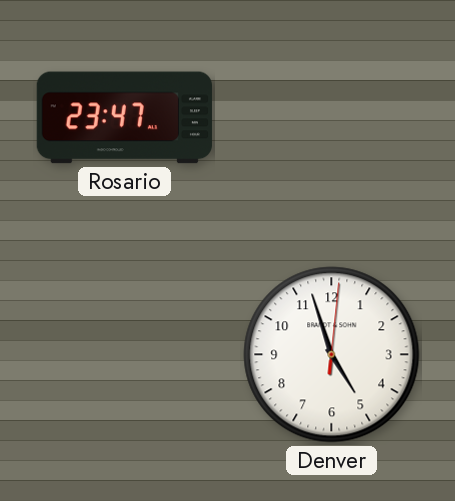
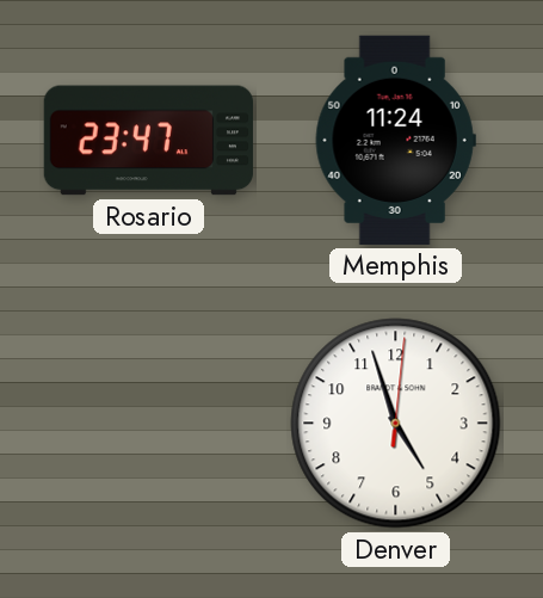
Memphis: none -> 11:24
